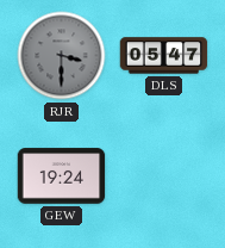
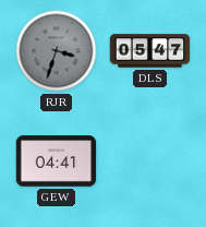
RJR: 3:30 -> 3:33
GEW: 19:24 -> 04:41
